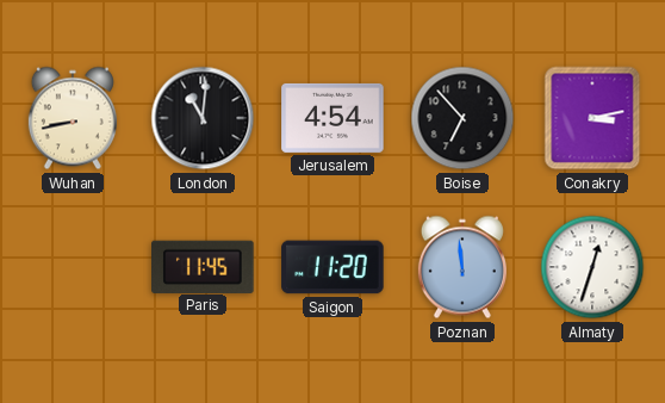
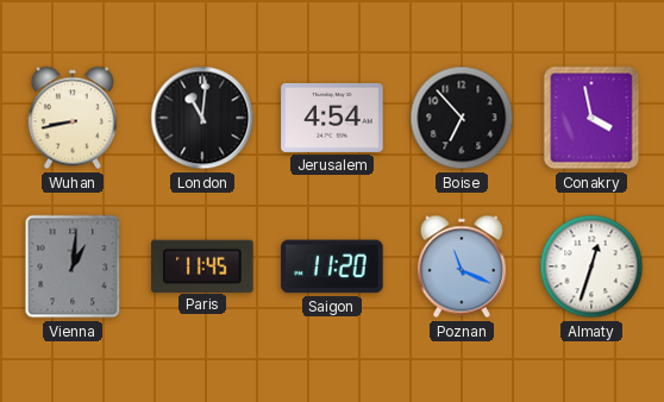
Conakry: 3:13 -> 3:58
Vienna: none -> 1:01
Poznan: 11:59 -> 11:19
